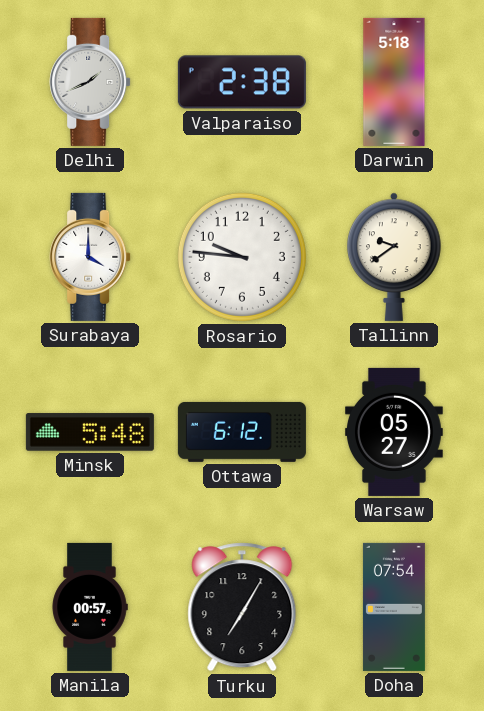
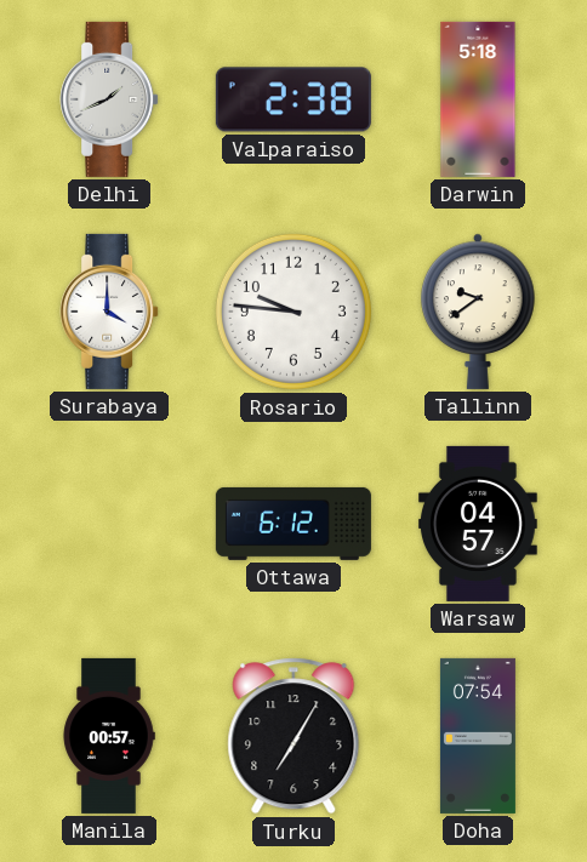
Minsk: 5:48 -> none
Warsaw: 05:27 -> 04:57
